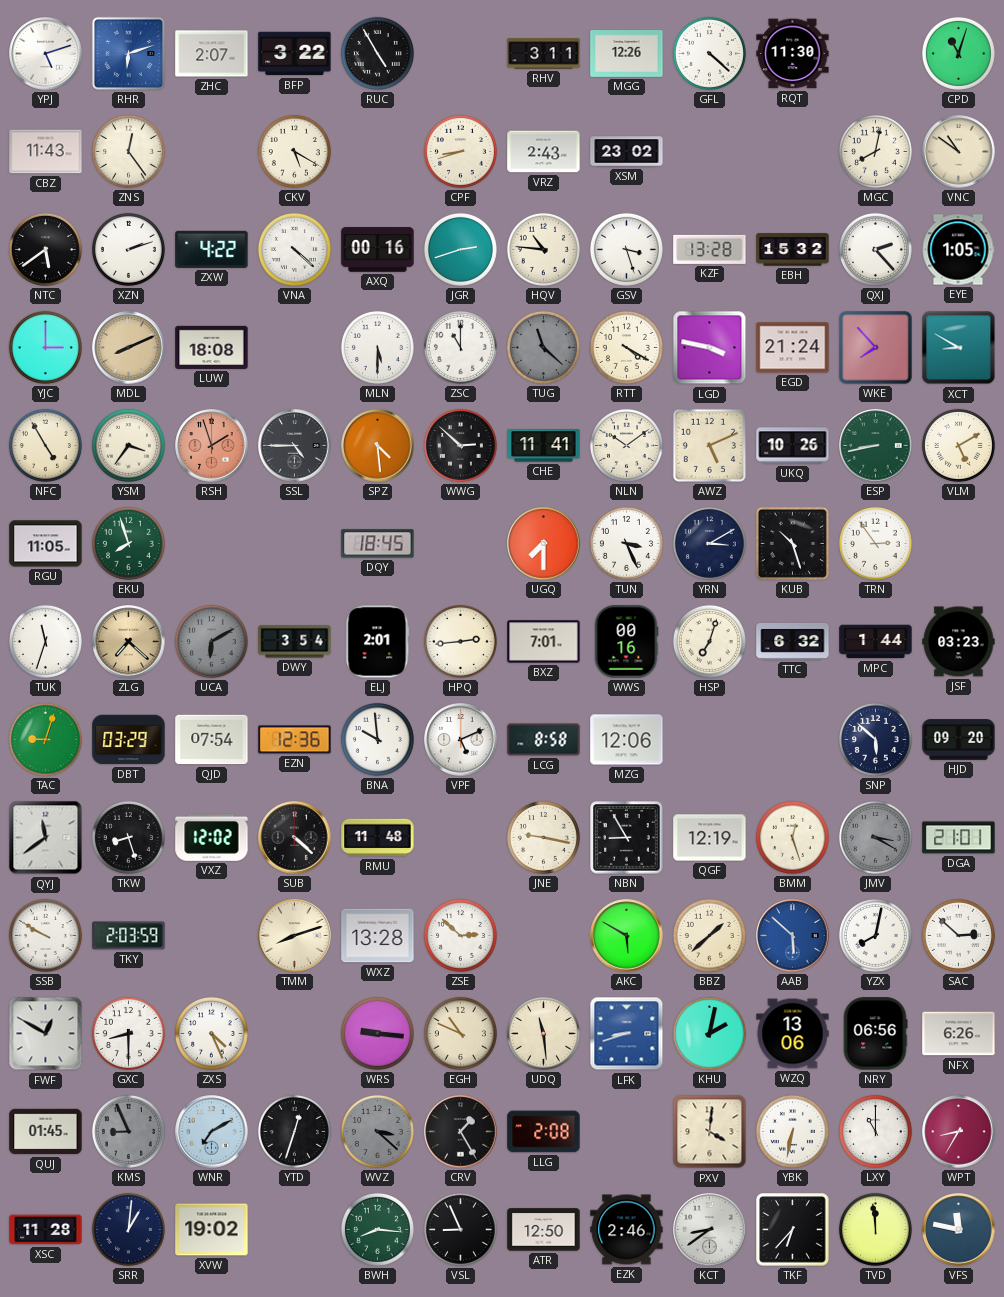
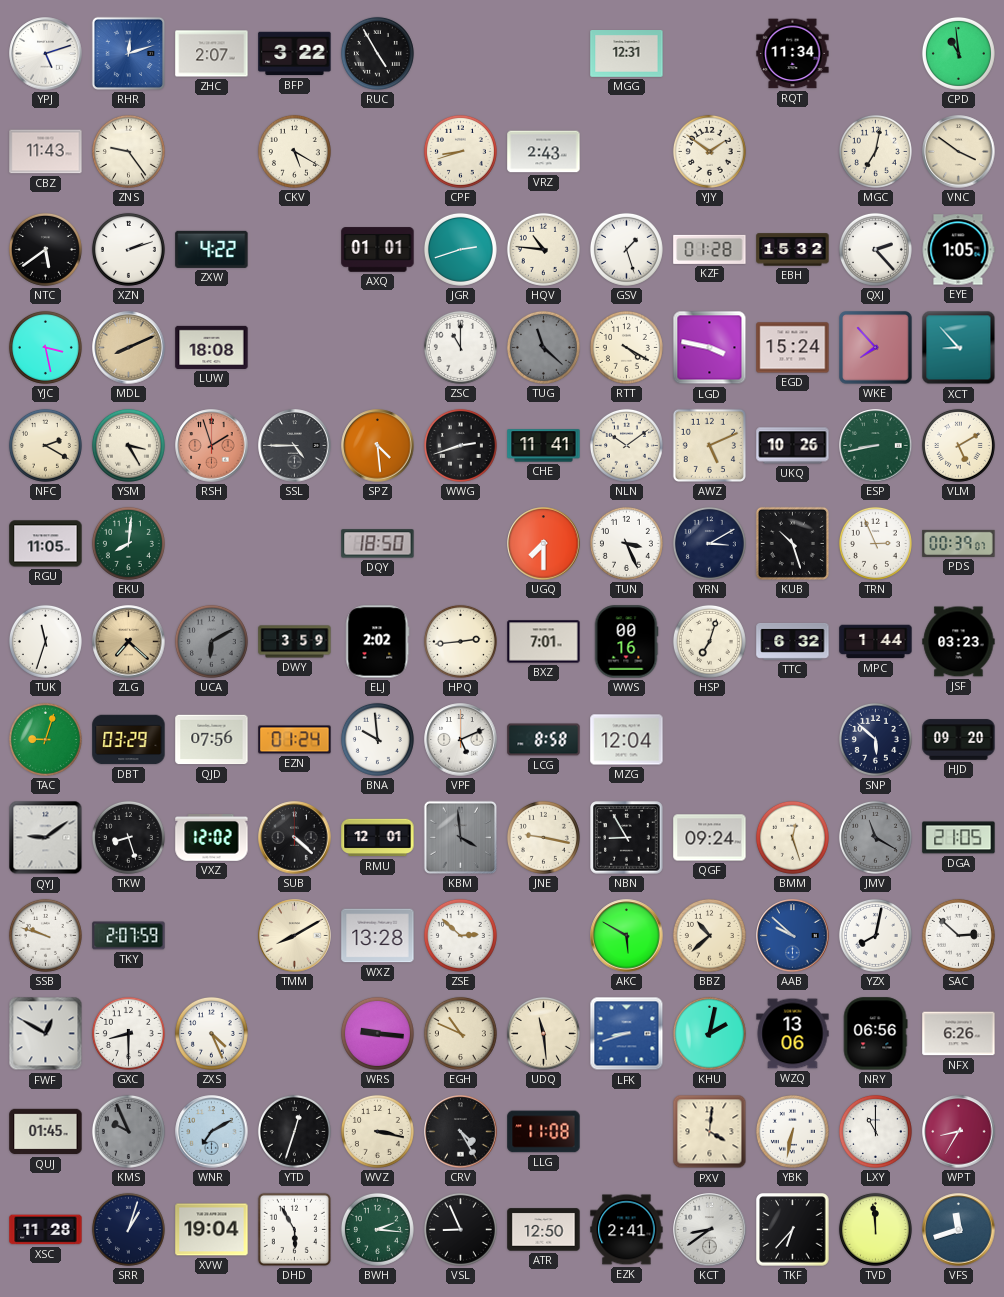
RHR: 6:12 -> 12:12
RHV: 3:11 -> none
MGG: 12:26 -> 12:31
GFL: 4:22 -> none
RQT: 11:30 -> 11:34
CPD: 11:03 -> 10:59
ZNS: 12:24 -> 9:24
XSM: 23:02 -> none
YJY: none -> 1:51
MGC: 8:02 -> 7:02
VNC: 10:51 -> 3:51
VNA: 4:22 -> none
AXQ: 00:16 -> 01:01
GSV: 3:27 -> 1:27
KZF: 13:28 -> 01:28
YJC: 3:00 -> 3:28
MLN: 5:30 -> none
EGD: 21:24 -> 15:24
XCT: 8:50 -> 8:53
NFC: 4:55 -> 2:20
YSM: 3:36 -> 3:25
WWG: 2:52 -> 2:42
EKU: 7:57 -> 8:01
DQY: 18:45 -> 18:50
TRN: 2:54 -> 2:56
PDS: none -> 00:39
DWY: 3:54 -> 3:59
ELJ: 2:01 -> 2:02
QJD: 07:54 -> 07:56
EZN: 12:36 -> 01:24
MZG: 12:06 -> 12:04
QYJ: 11:39 -> 9:09
RMU: 11:48 -> 12:01
KBM: none -> 3:59
QGF: 12:19 -> 09:24
JMV: 3:20 -> 11:20
DGA: 21:01 -> 21:05
SSB: 9:50 -> 9:48
TKY: 2:03 -> 2:07
TMM: 8:12 -> 8:10
BBZ: 1:38 -> 10:38
AAB: 5:52 -> 9:52
KMS: 8:56 -> 9:56
WVZ: 3:22 -> 3:17
WVZ dial: grey -> cream
CRV: 1:25 -> 4:25
LLG: 2:08 -> 11:08
SRR: 1:01 -> 1:03
XVW: 19:02 -> 19:04
DHD: none -> 5:55
BWH: 8:16 -> 2:16
EZK: 2:46 -> 2:41
VFS: 11:47 -> 11:42
